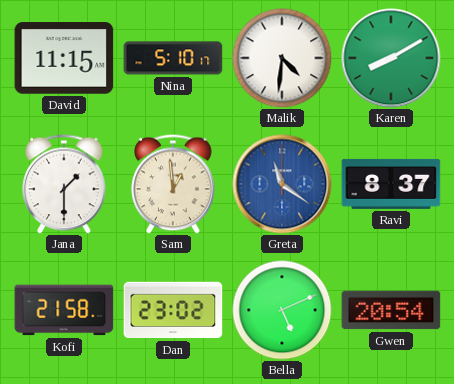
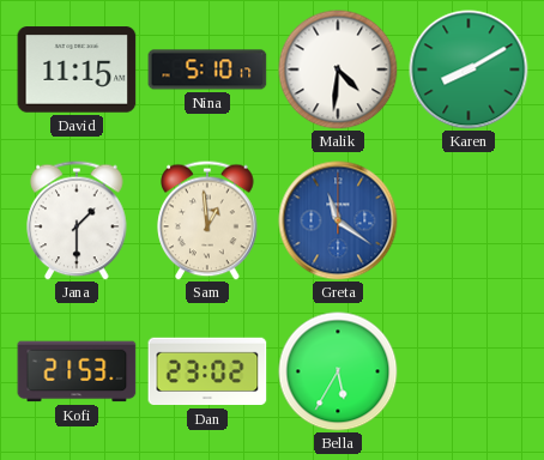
Ravi: 8:37 -> none
Kofi: 21:58 -> 21:53
Bella: 5:11 -> 5:35
Gwen: 20:54 -> none
